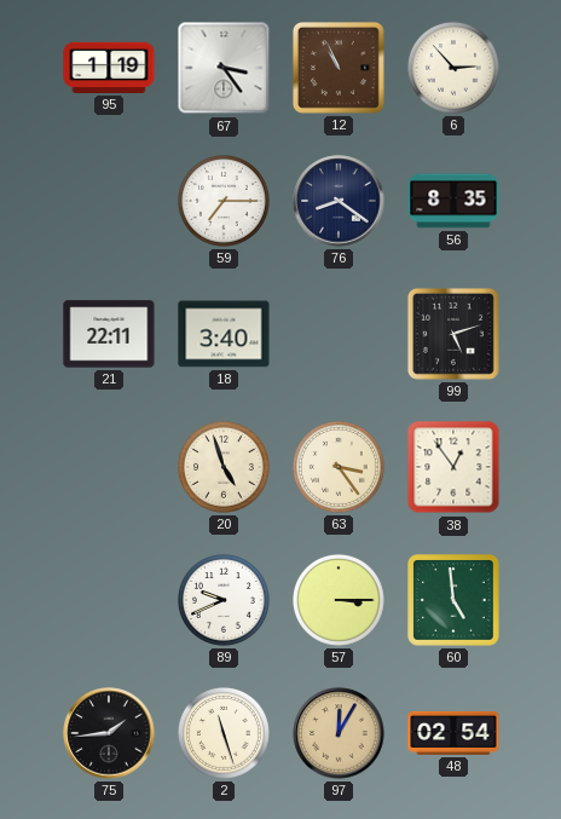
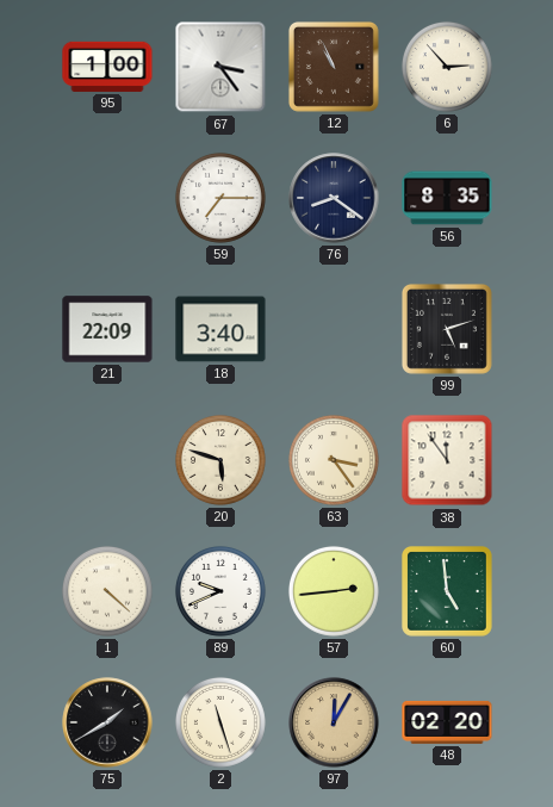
95: 1:19 -> 1:00
21: 22:11 -> 22:09
20: 4:57 -> 5:48
38: 12:54 -> 11:54
1: none -> 4:22
57: 3:15 -> 2:44
75: 1:44 -> 1:40
48: 02:54 -> 02:20
